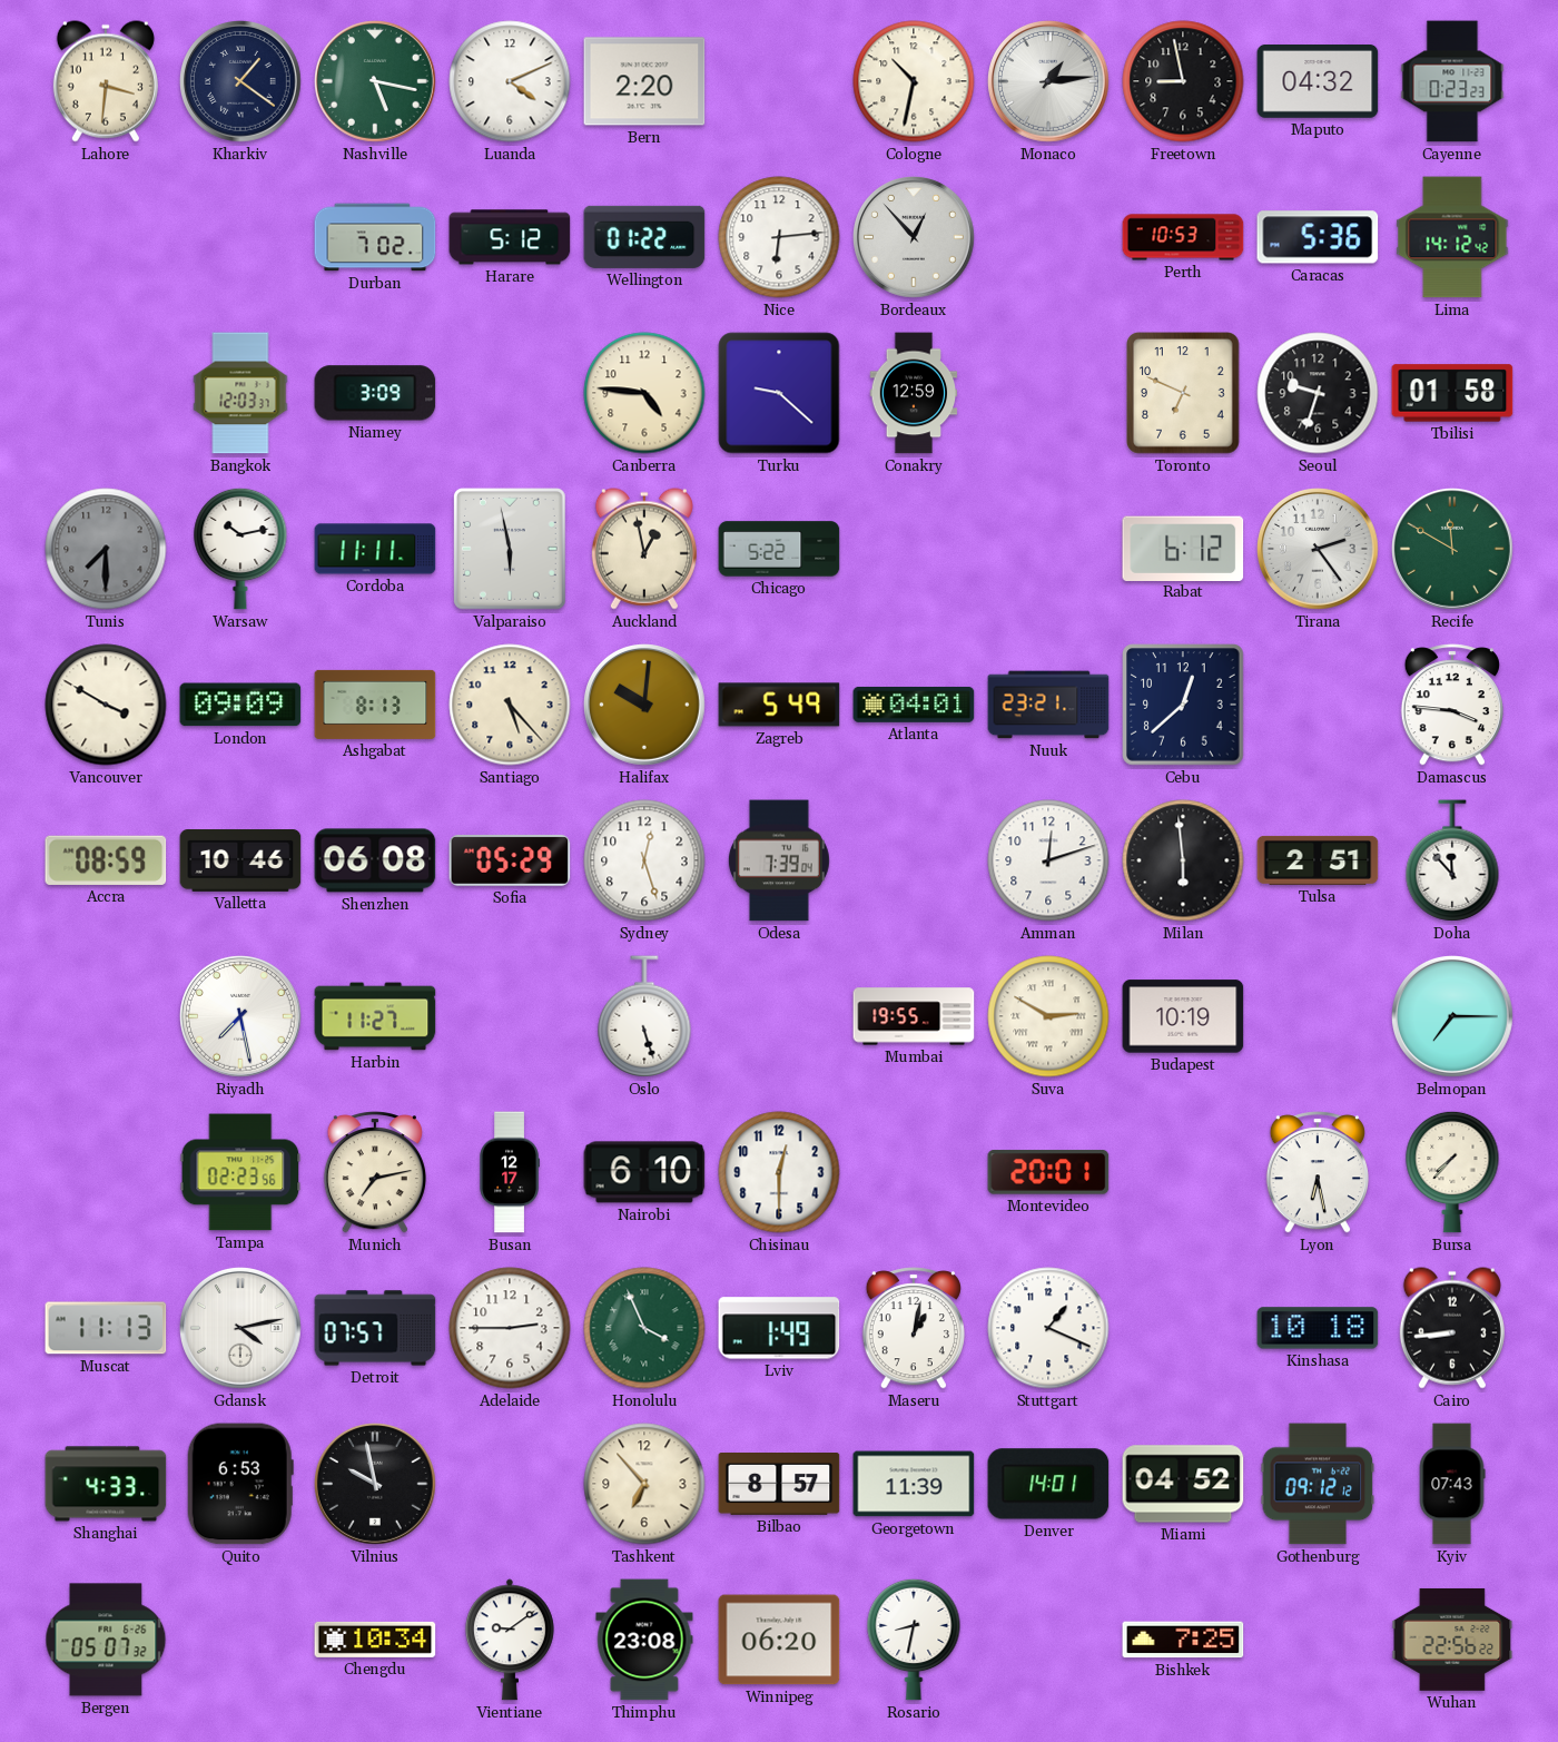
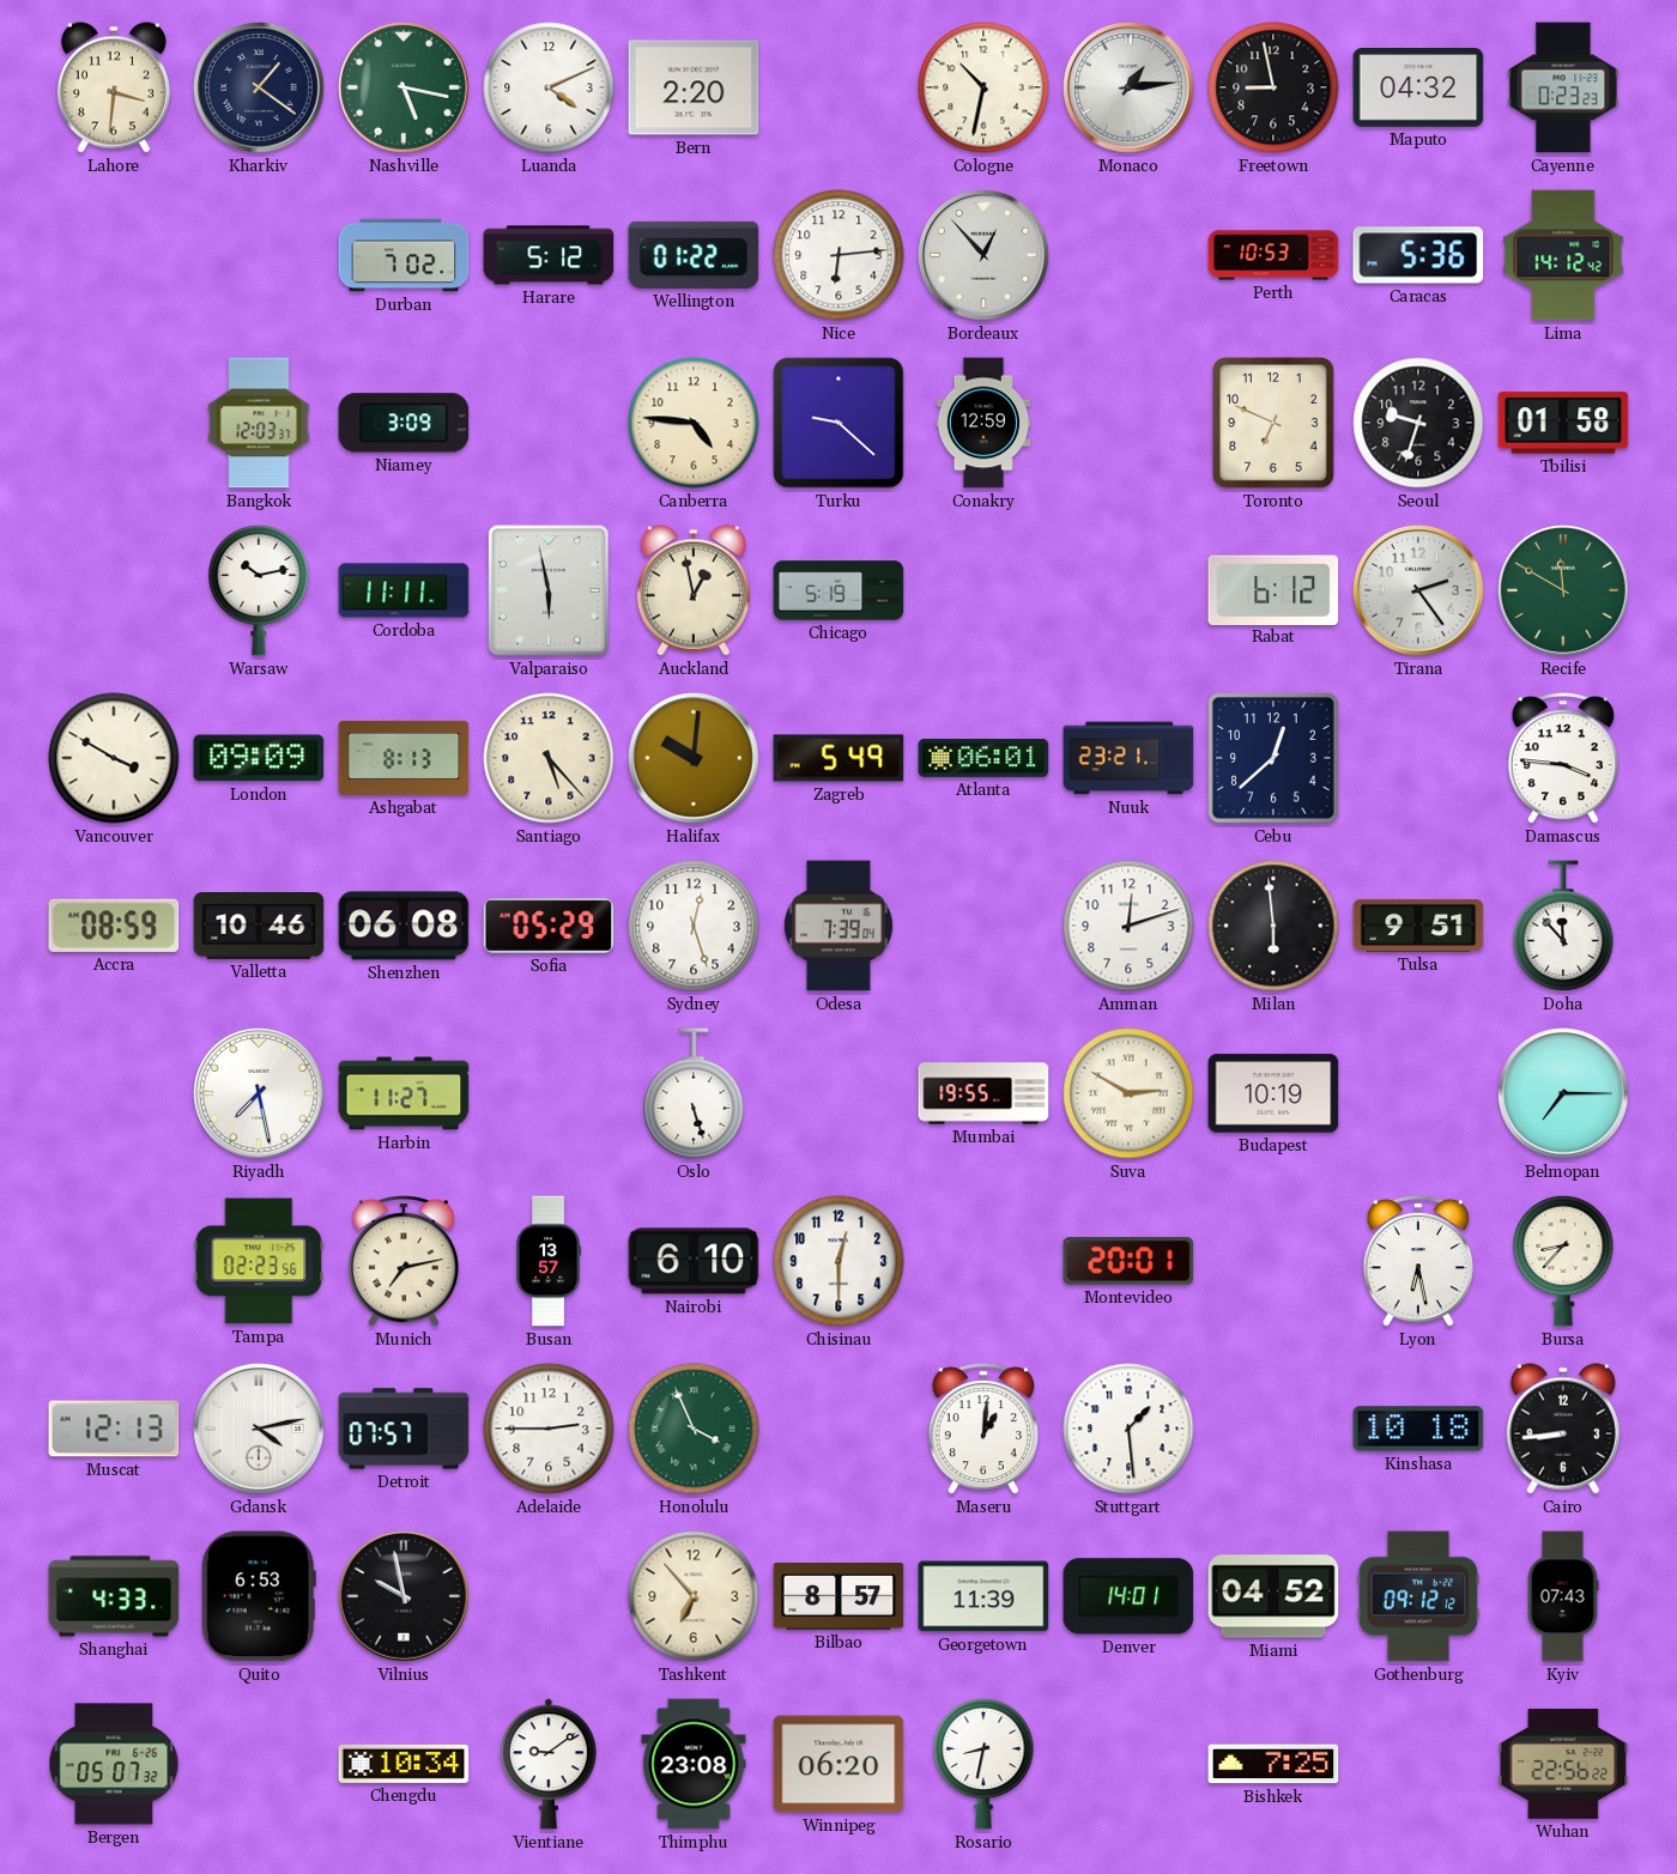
Tunis: 7:30 -> none
Chicago: 5:22 -> 5:19
Atlanta: 04:01 -> 06:01
Tulsa: 2:51 -> 9:51
Busan: 12:17 -> 13:57
Bursa: 7:37 -> 8:37
Muscat: 11:13 -> 12:13
Lviv: 1:49 -> none
Maseru: 1:02 -> 1:01
Stuttgart: 1:19 -> 1:29
